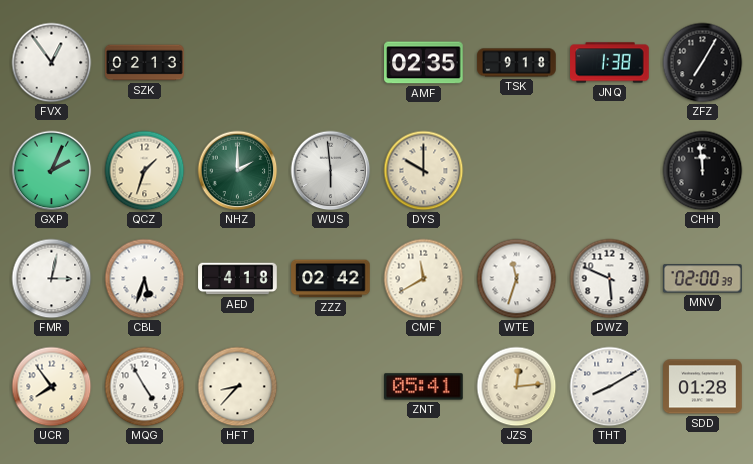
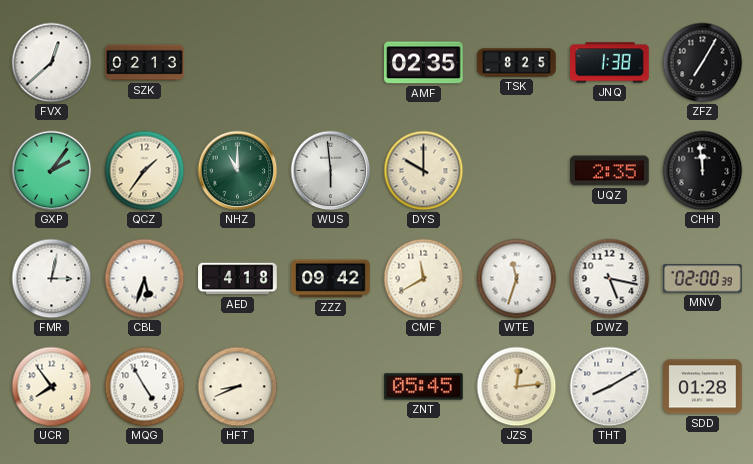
FVX: 12:54 -> 12:38
TSK: 9:18 -> 8:25
GXP: 2:04 -> 2:06
QCZ: 1:33 -> 1:36
NHZ: 2:00 -> 11:00
UQZ: none -> 2:35
ZZZ: 02:42 -> 09:42
DWZ: 5:49 -> 5:17
HFT: 8:37 -> 8:41
ZNT: 05:41 -> 05:45
